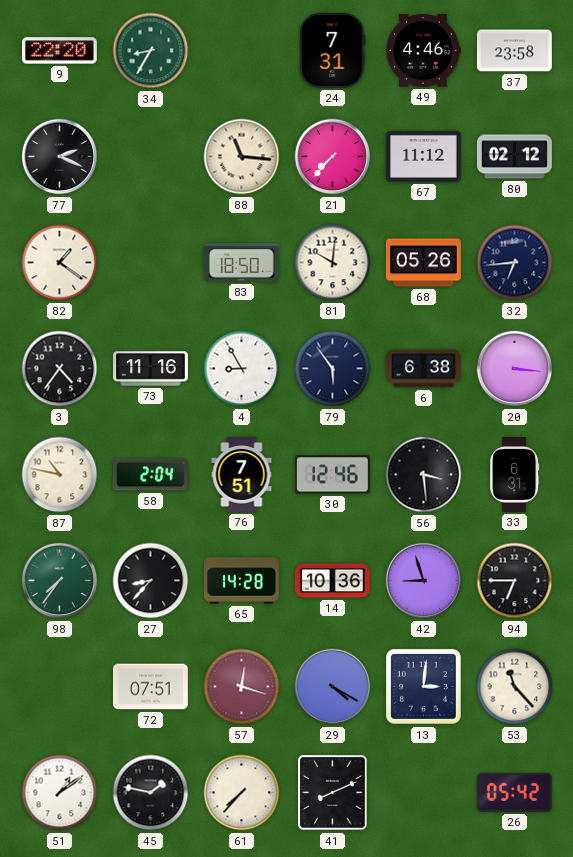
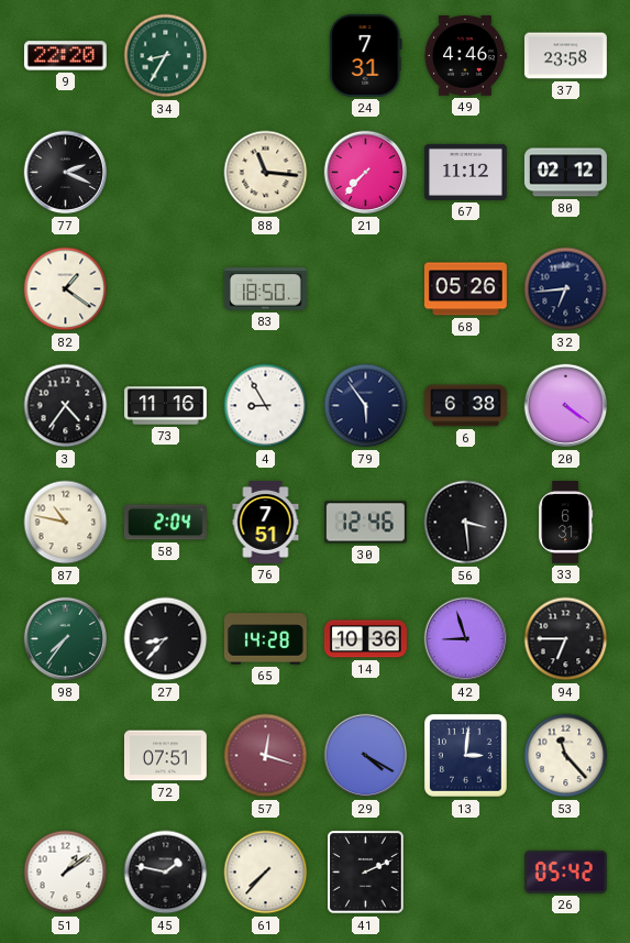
81: 10:01 -> none
20: 3:16 -> 4:21
41: 8:11 -> 2:11
